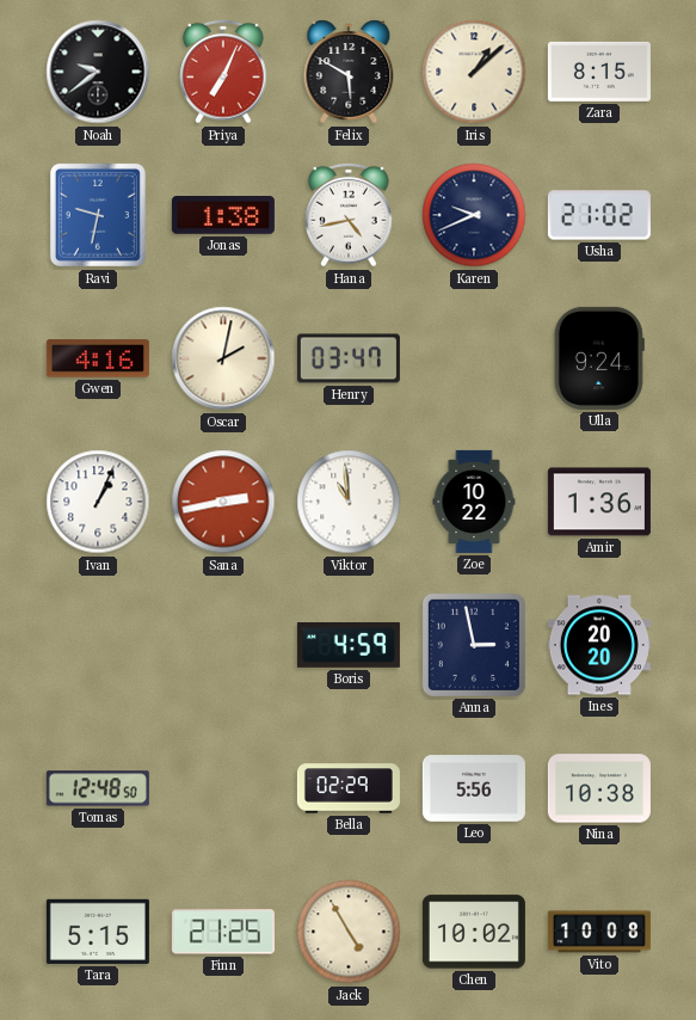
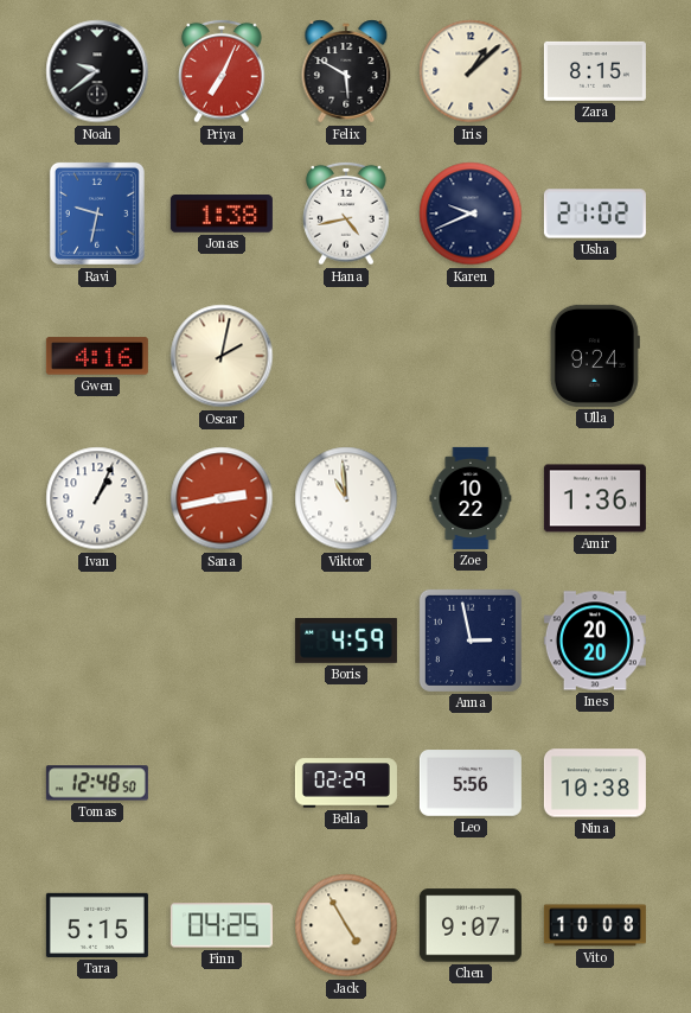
Henry: 03:47 -> none
Finn: 21:25 -> 04:25
Chen: 10:02 -> 9:07
